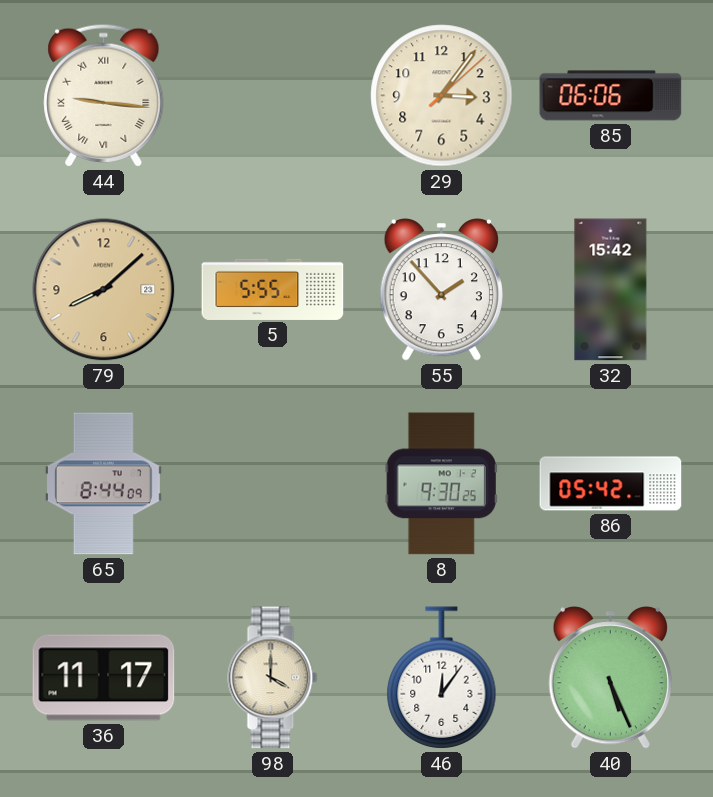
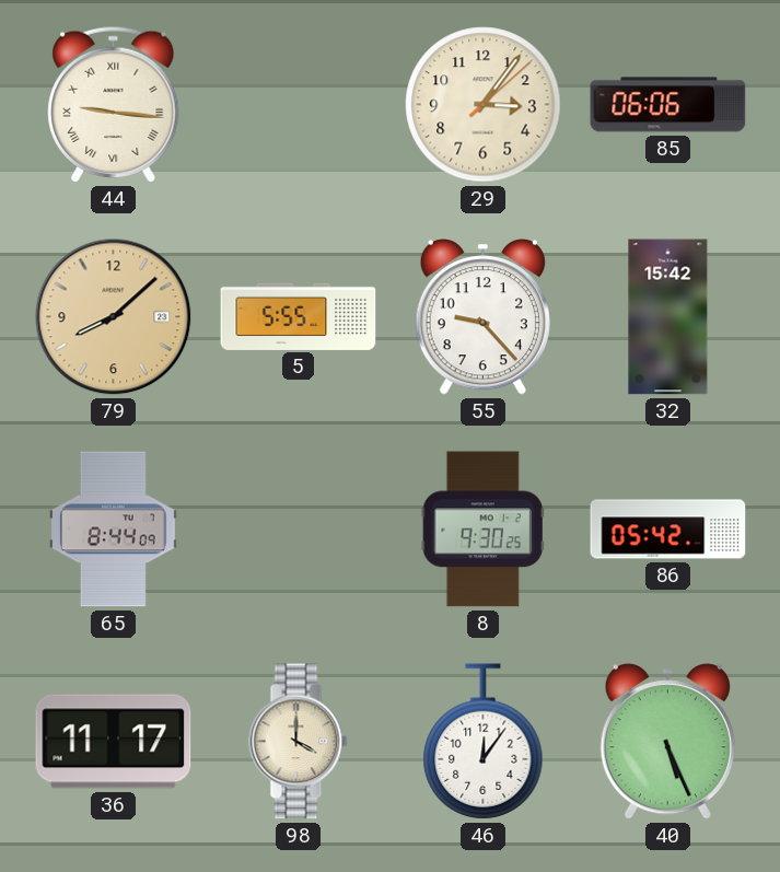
55: 1:53 -> 9:23
